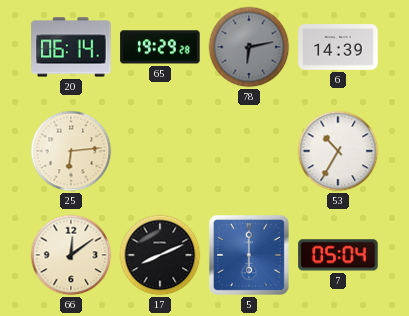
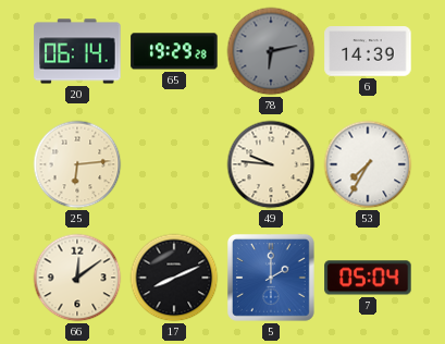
49: none -> 9:46
53: 10:35 -> 7:35
5: 6:00 -> 2:00
